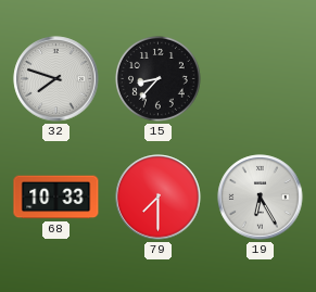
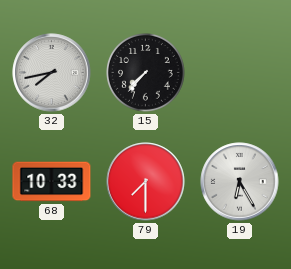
32: 7:48 -> 7:43
15: 8:37 -> 7:37
